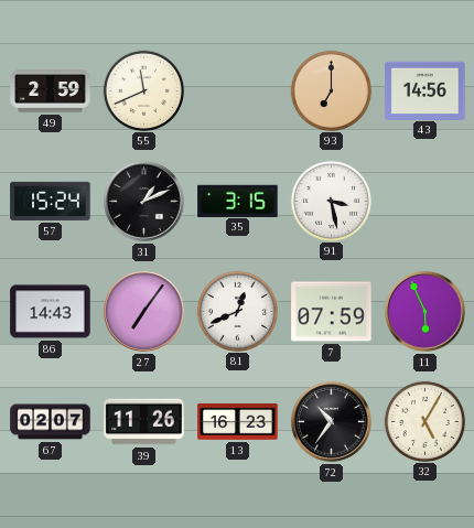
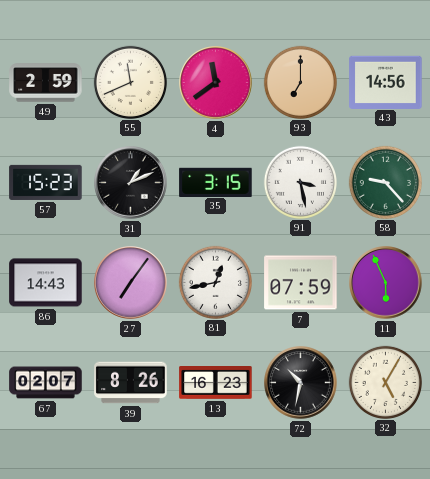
4: none -> 11:39
57: 15:24 -> 15:23
58: none -> 9:23
81: 12:41 -> 12:43
39: 11:26 -> 8:26
72: 10:36 -> 10:32
